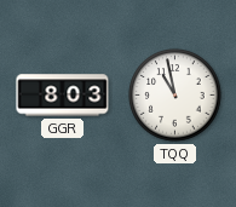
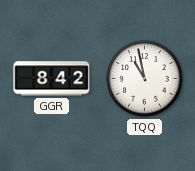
GGR: 8:03 -> 8:42
